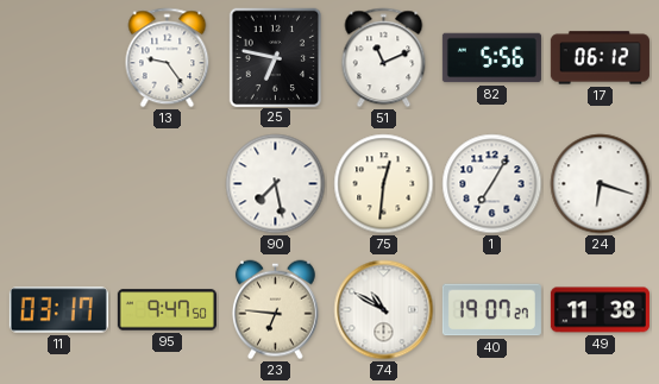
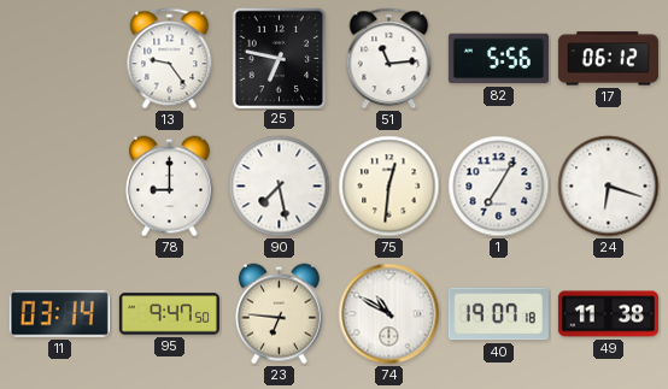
51: 11:11 -> 11:14
78: none -> 9:00
11: 03:17 -> 03:14
40: 19:07:27 -> 19:07:18
